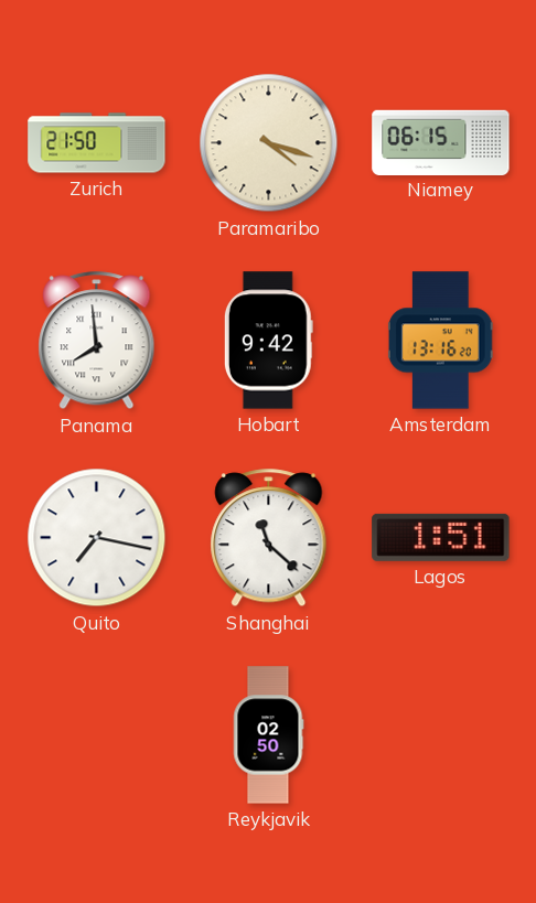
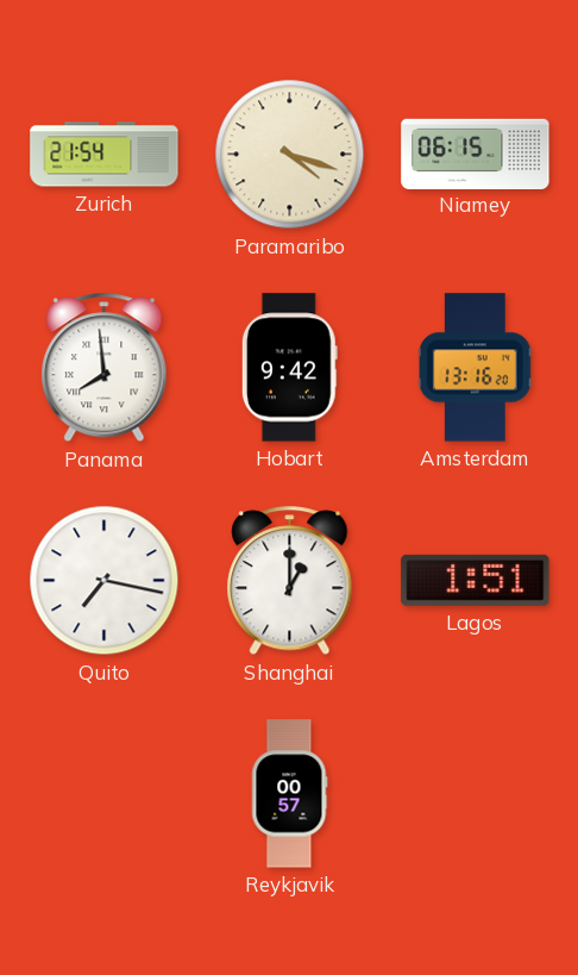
Zurich: 21:50 -> 21:54
Shanghai: 11:22 -> 1:00
Reykjavik: 02:50 -> 00:57
